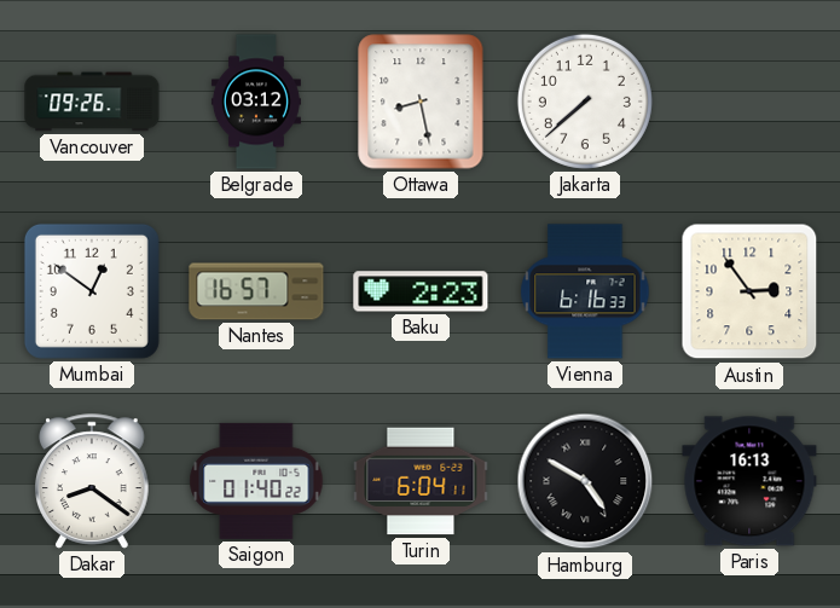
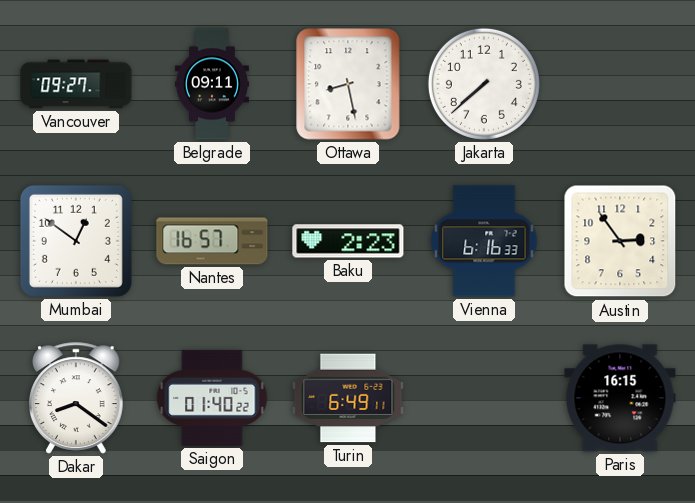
Vancouver: 09:26 -> 09:27
Belgrade: 03:12 -> 09:11
Turin: 6:04 -> 6:49
Hamburg: 4:50 -> none
Paris: 16:13 -> 16:15
